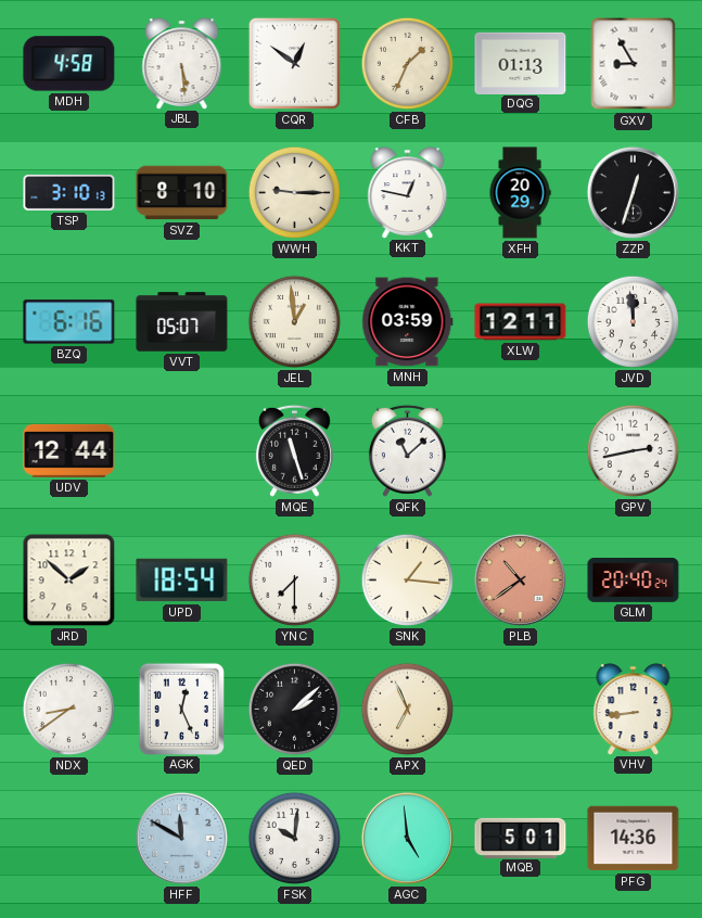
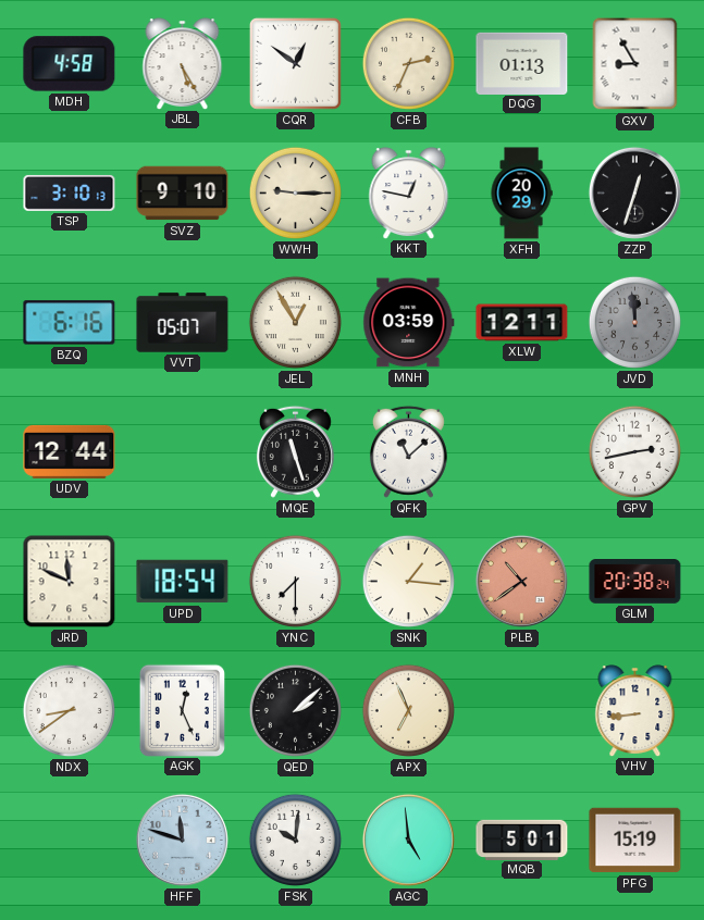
JBL: 5:29 -> 5:25
CFB: 1:34 -> 2:34
SVZ: 8:10 -> 9:10
JEL: 12:59 -> 12:55
JVD dial: white -> grey
JRD: 1:52 -> 11:49
GLM: 20:40 -> 20:38
HFF: 11:50 -> 11:48
PFG: 14:36 -> 15:19
